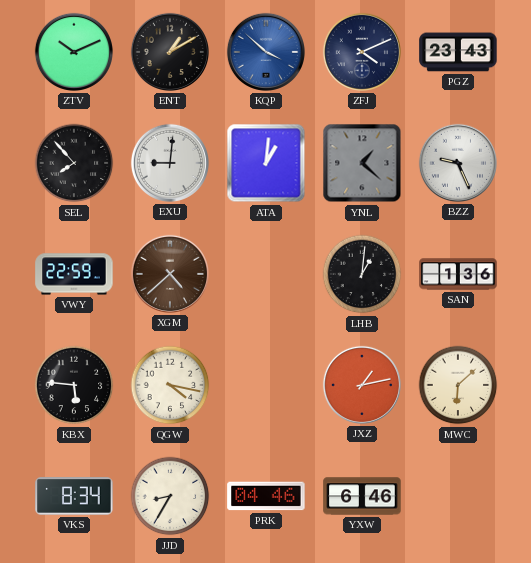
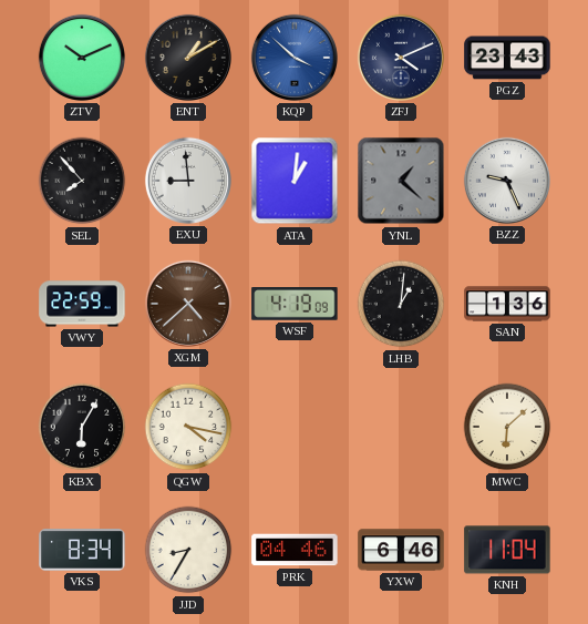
EXU: 9:01 -> 8:59
WSF: none -> 4:19
KBX: 5:46 -> 6:05
JXZ: 1:13 -> none
KNH: none -> 11:04
